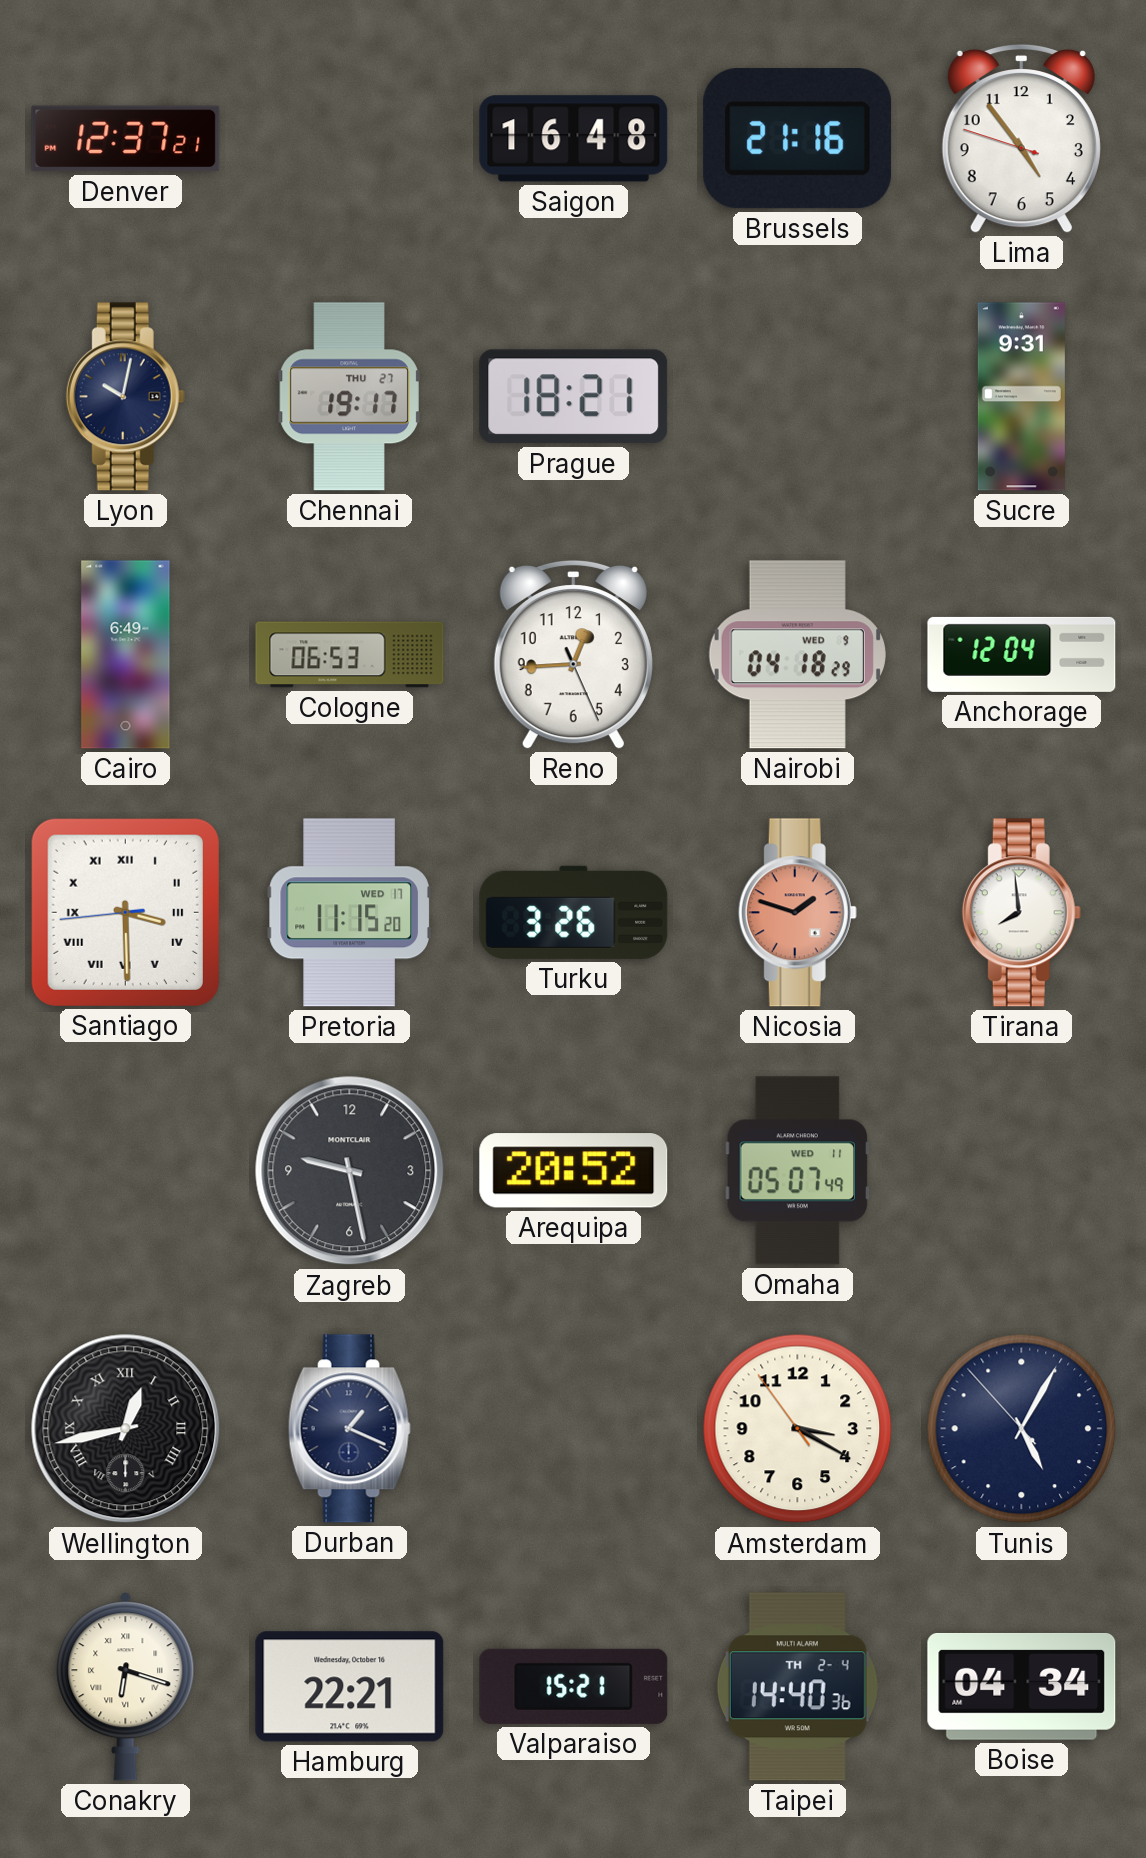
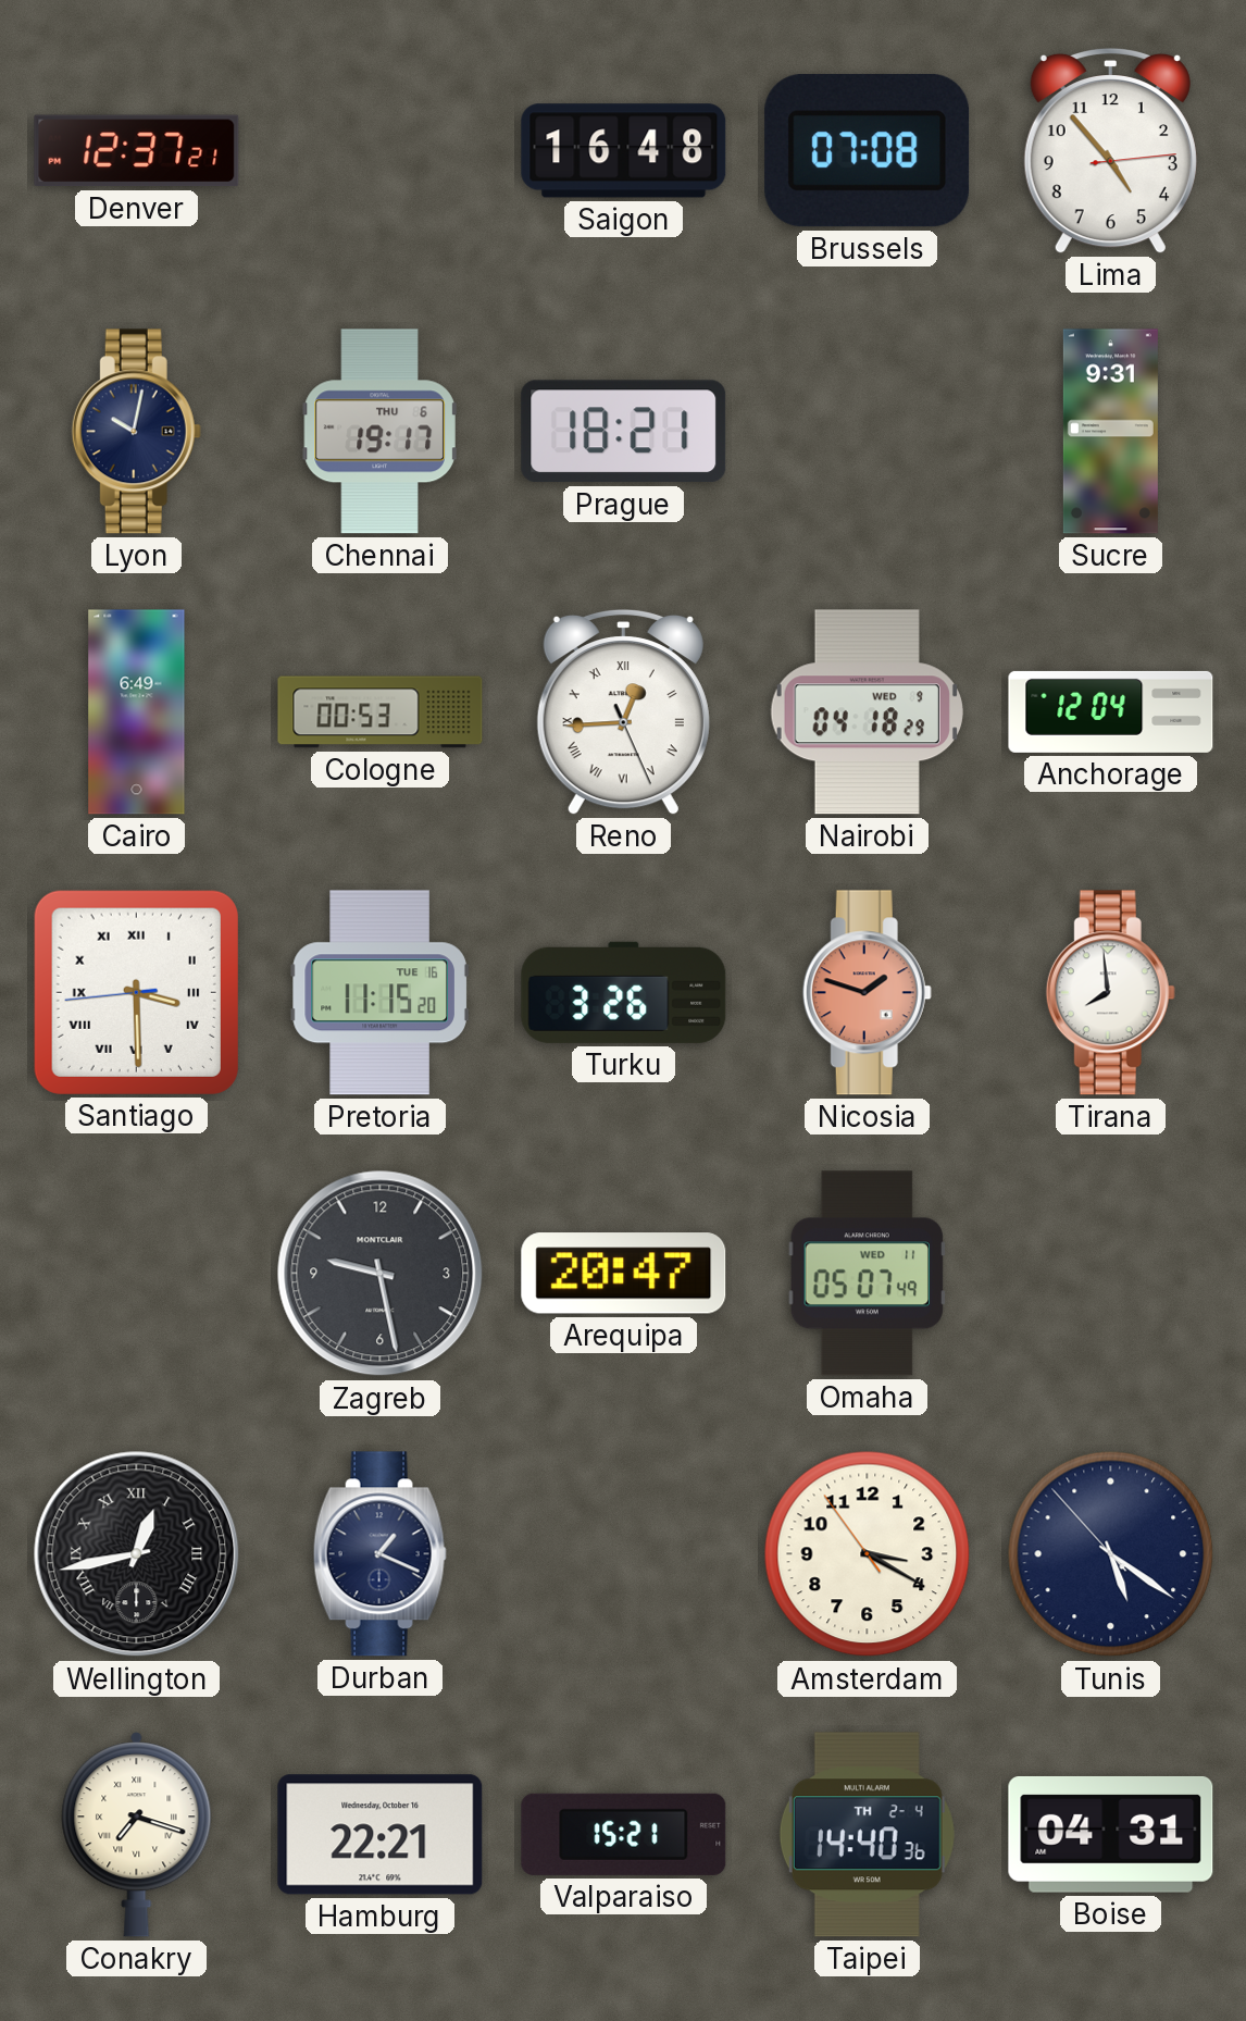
Brussels: 21:16 -> 07:08
Lima: 4:53:48 -> 4:53:14
Chennai date: THU 27 -> THU 6
Cologne: 06:53 -> 00:53
Reno numerals: Arabic -> Roman
Pretoria date: WED 17 -> TUE 16
Arequipa: 20:52 -> 20:47
Tunis: 5:04 -> 5:20
Conakry: 6:18 -> 7:18
Boise: 04:34 -> 04:31
